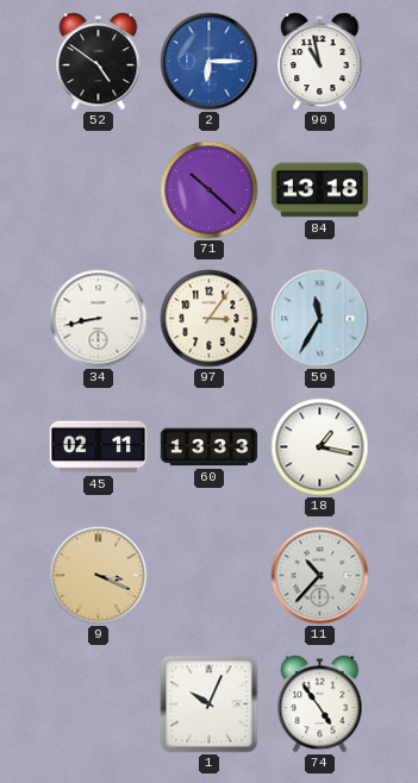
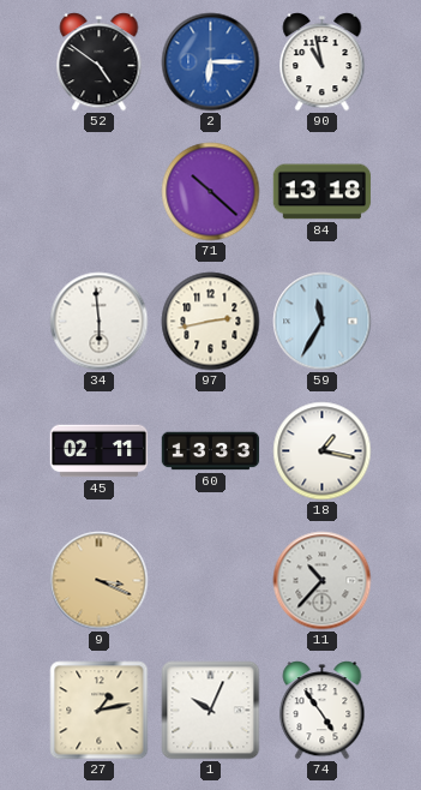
34: 8:43 -> 5:59
97: 3:06 -> 2:43
27: none -> 1:13
